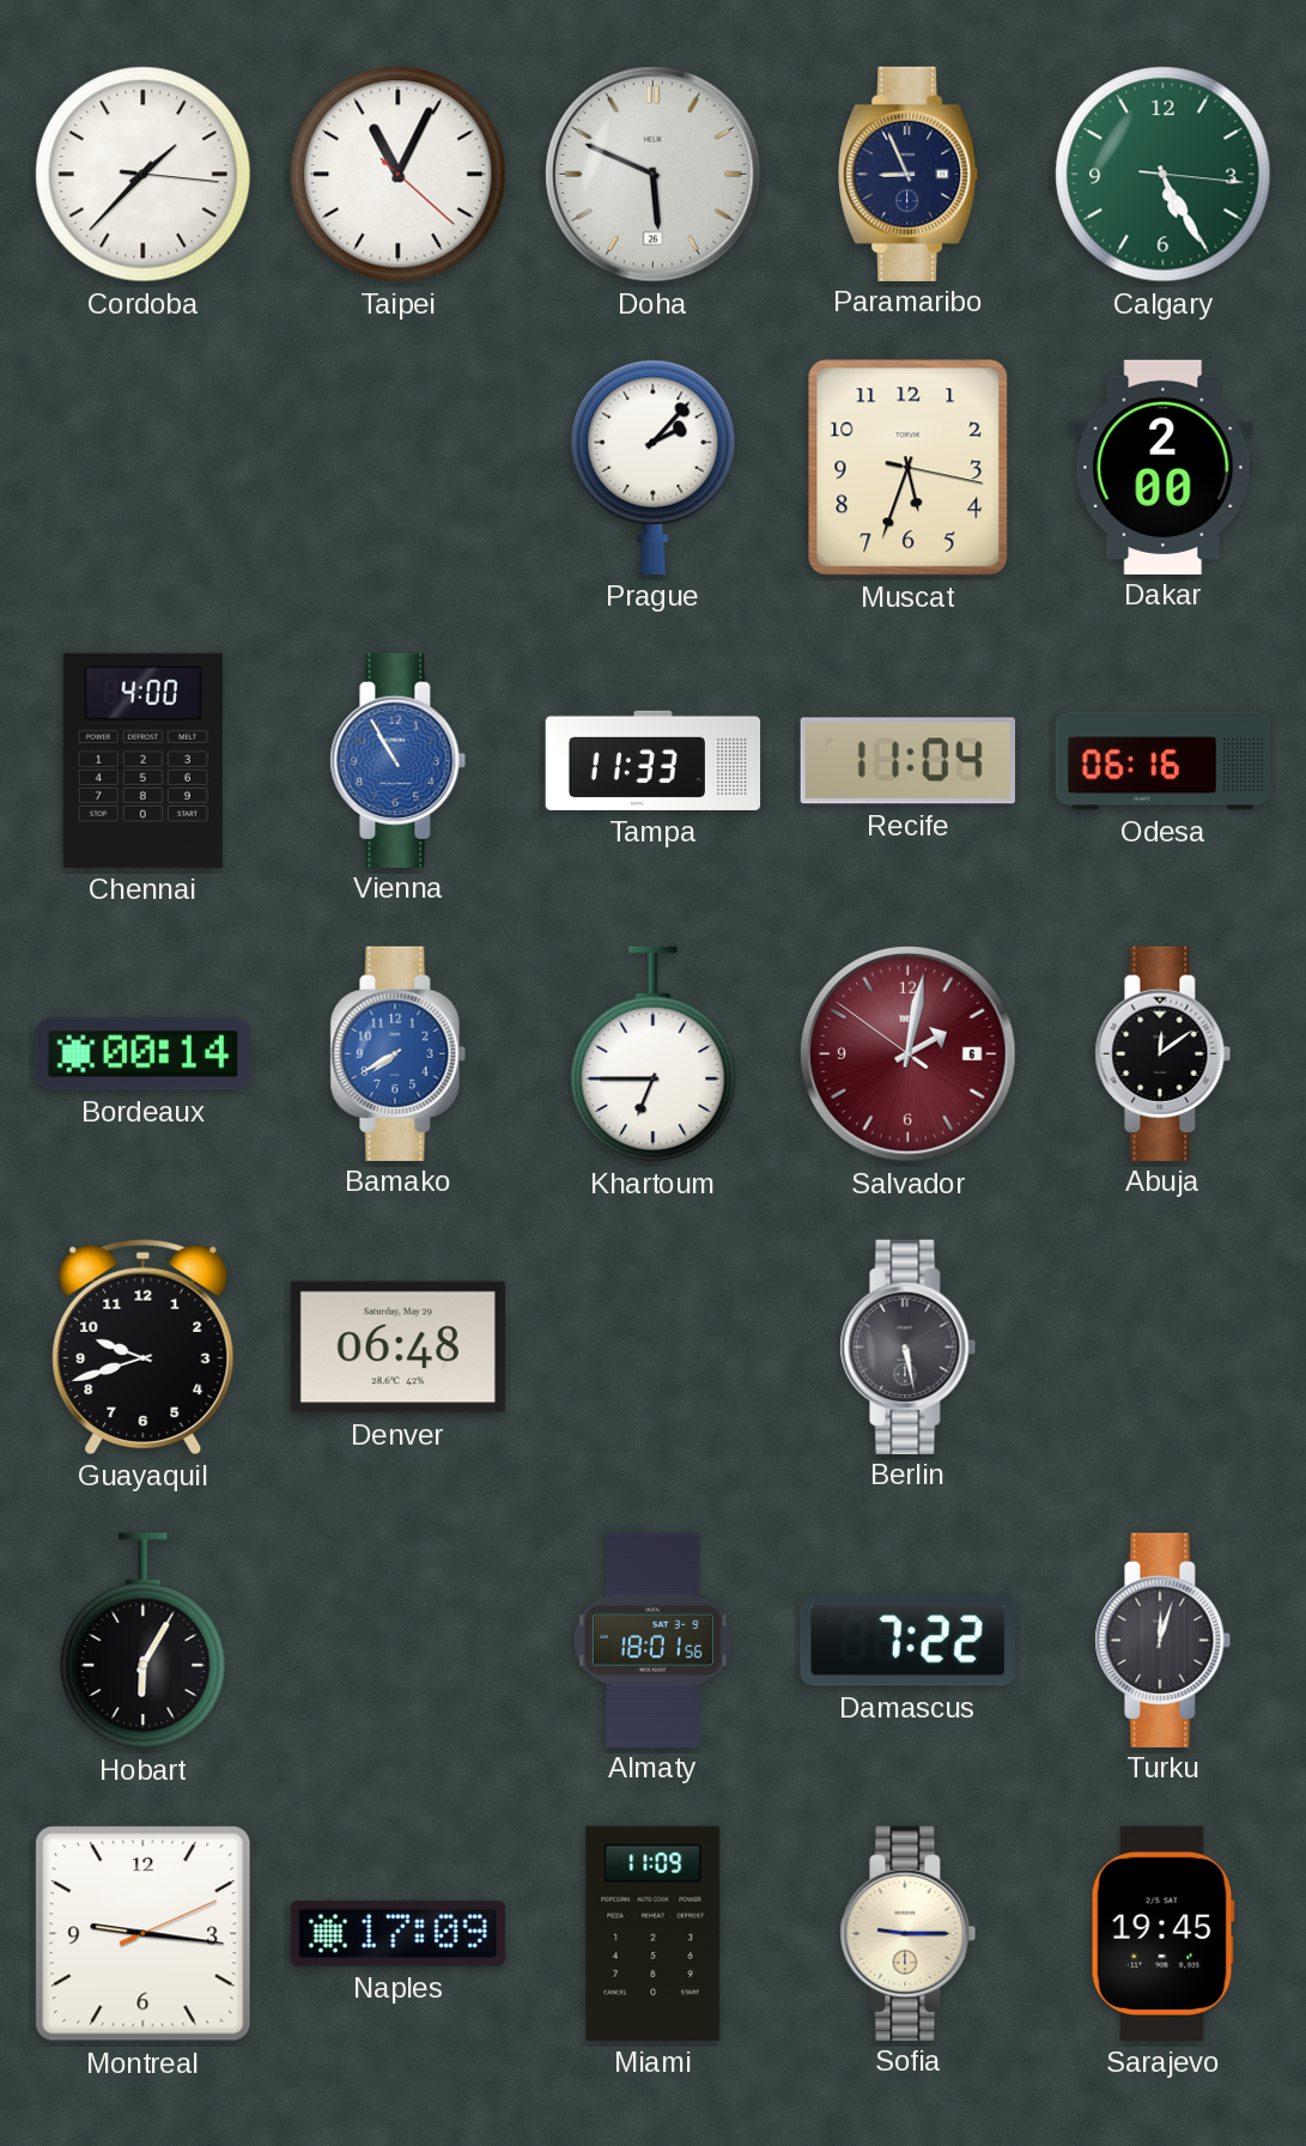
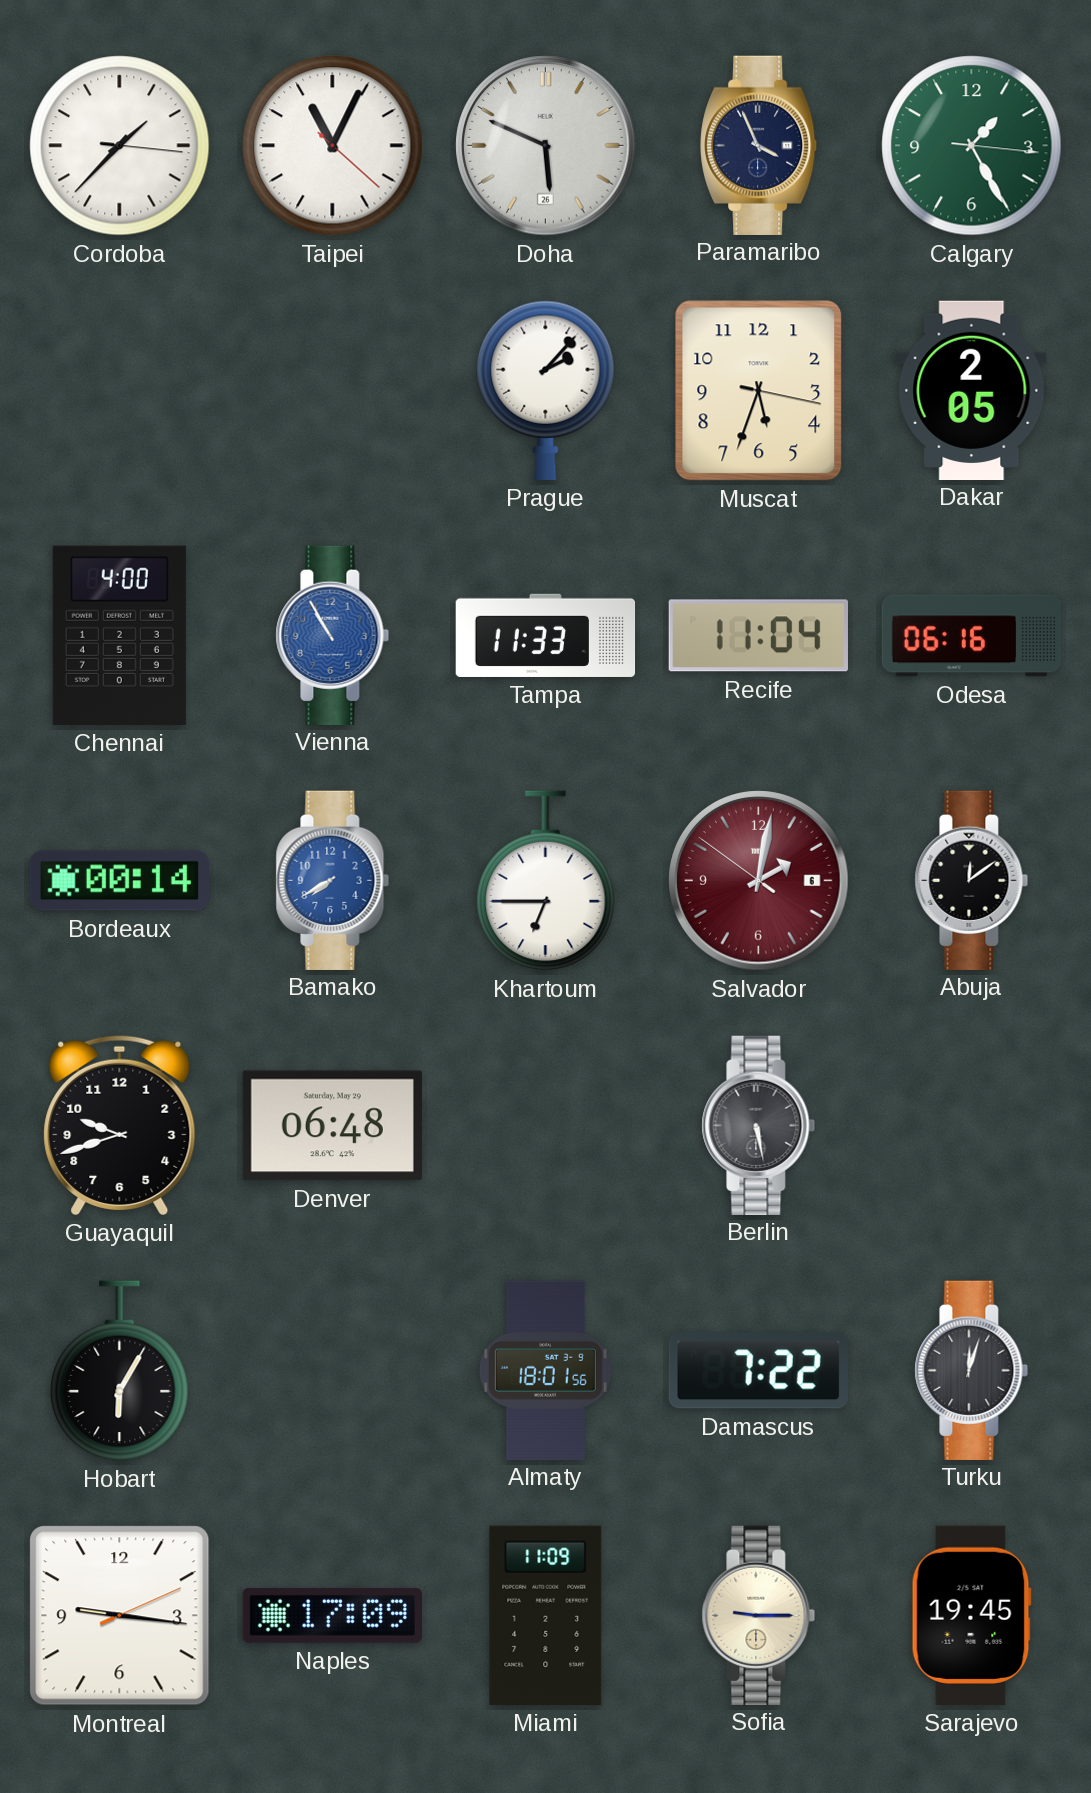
Paramaribo: 8:56 -> 3:56
Calgary: 5:25 -> 1:25
Dakar: 2:00 -> 2:05
